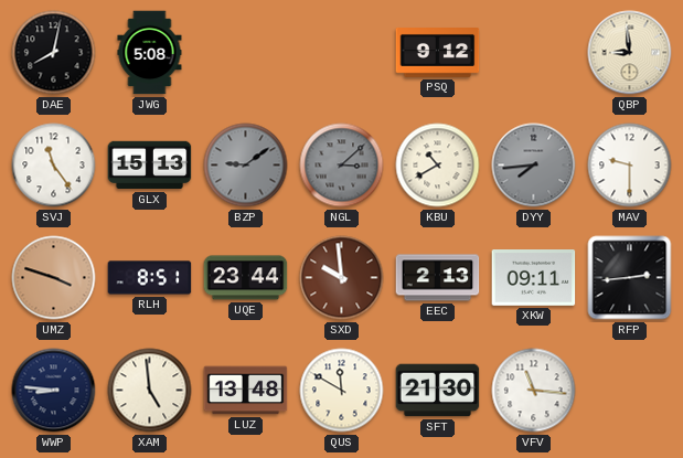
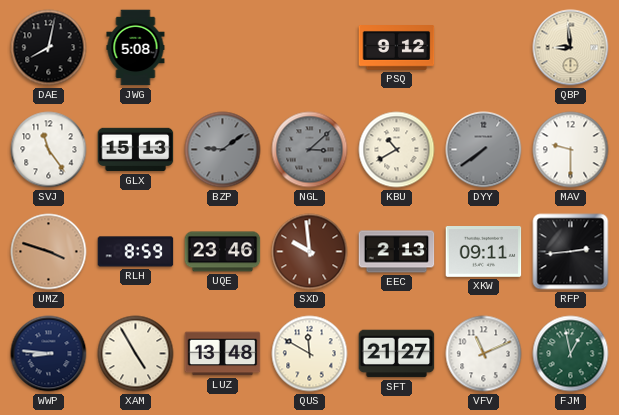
DYY: 7:44 -> 7:39
RLH: 8:51 -> 8:59
UQE: 23:44 -> 23:46
XAM: 4:59 -> 4:55
SFT: 21:30 -> 21:27
VFV: 11:16 -> 11:11
FJM: none -> 12:58
